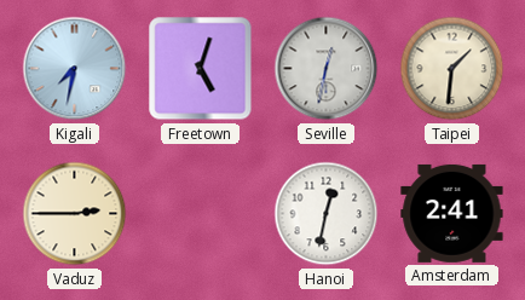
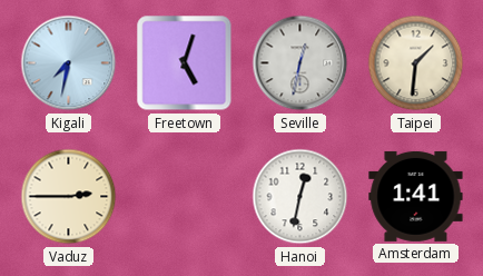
Amsterdam: 2:41 -> 1:41
